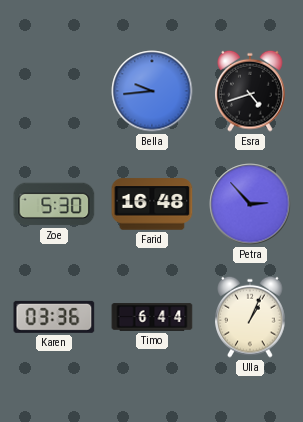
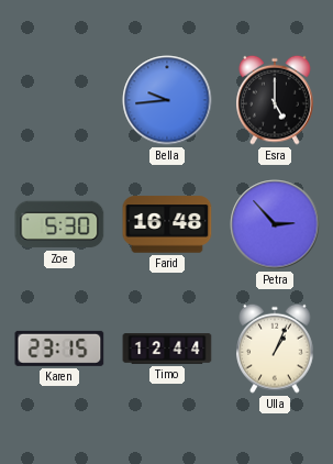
Esra: 4:42 -> 5:00
Karen: 03:36 -> 23:15
Timo: 6:44 -> 12:44
